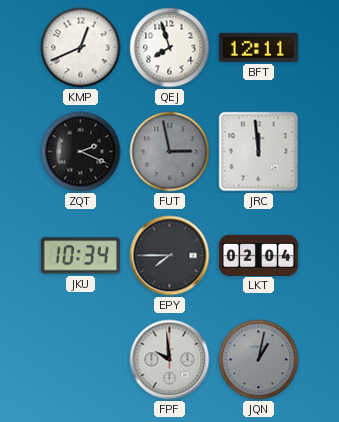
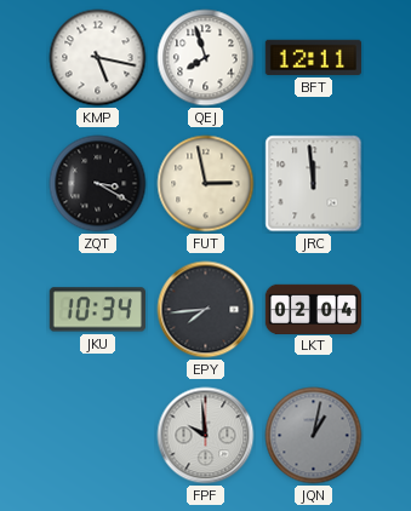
KMP: 12:41 -> 5:17
ZQT: 2:19 -> 3:20
FUT dial: grey -> cream
EPY: 7:45 -> 7:44
